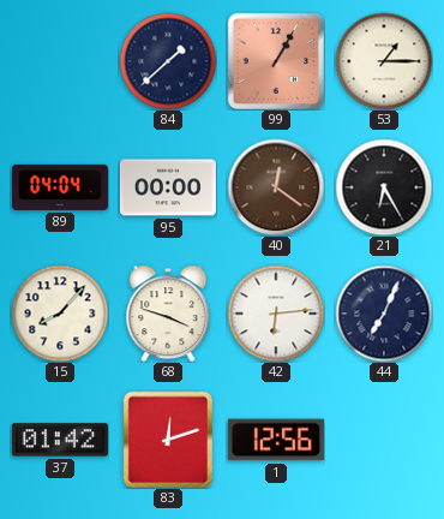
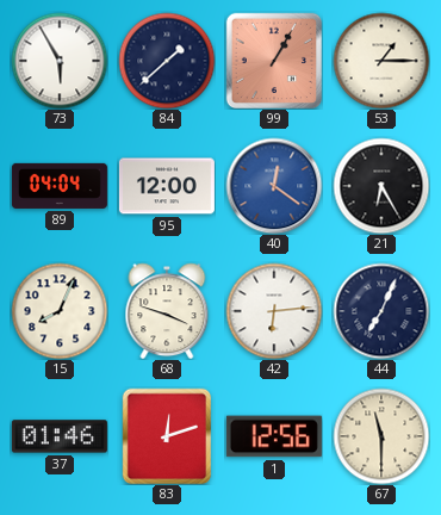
73: none -> 5:55
95: 00:00 -> 12:00
40 dial: brown -> blue
15: 8:07 -> 8:04
37: 01:42 -> 01:46
67: none -> 11:30
